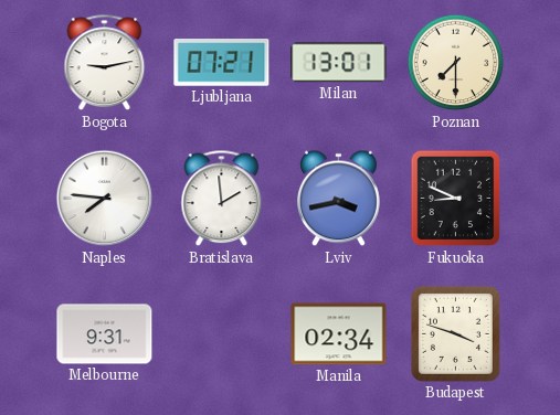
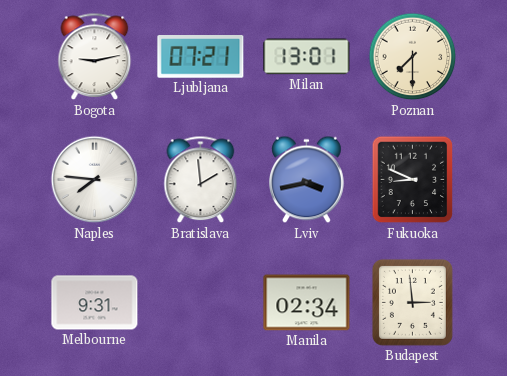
Budapest: 3:48 -> 2:59
